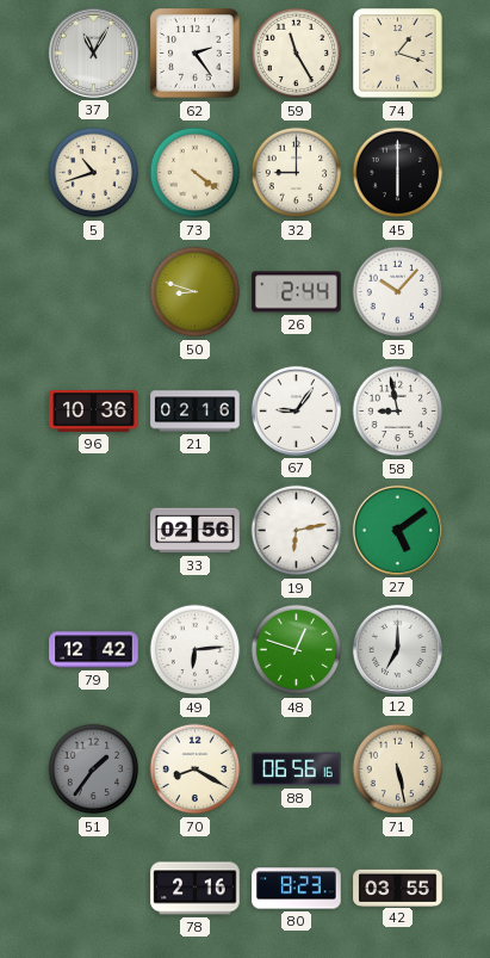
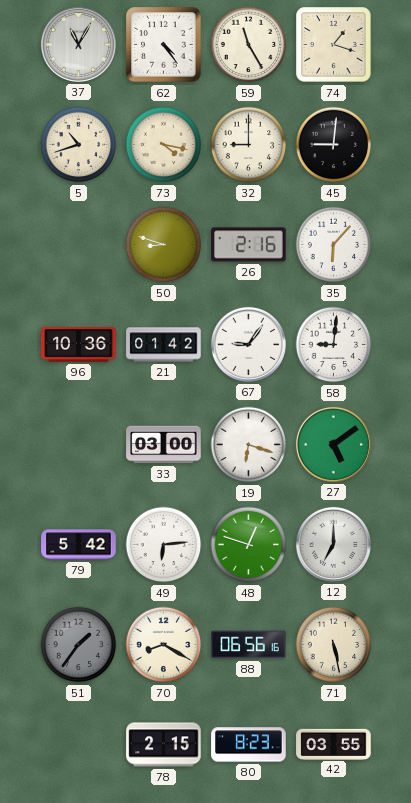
62: 2:24 -> 4:24
73: 4:21 -> 4:17
45: 6:00 -> 9:01
26: 2:44 -> 2:16
35: 10:07 -> 6:07
21: 02:16 -> 01:42
58: 8:58 -> 9:01
33: 02:56 -> 03:00
19: 6:13 -> 6:18
79: 12:42 -> 5:42
78: 2:16 -> 2:15
